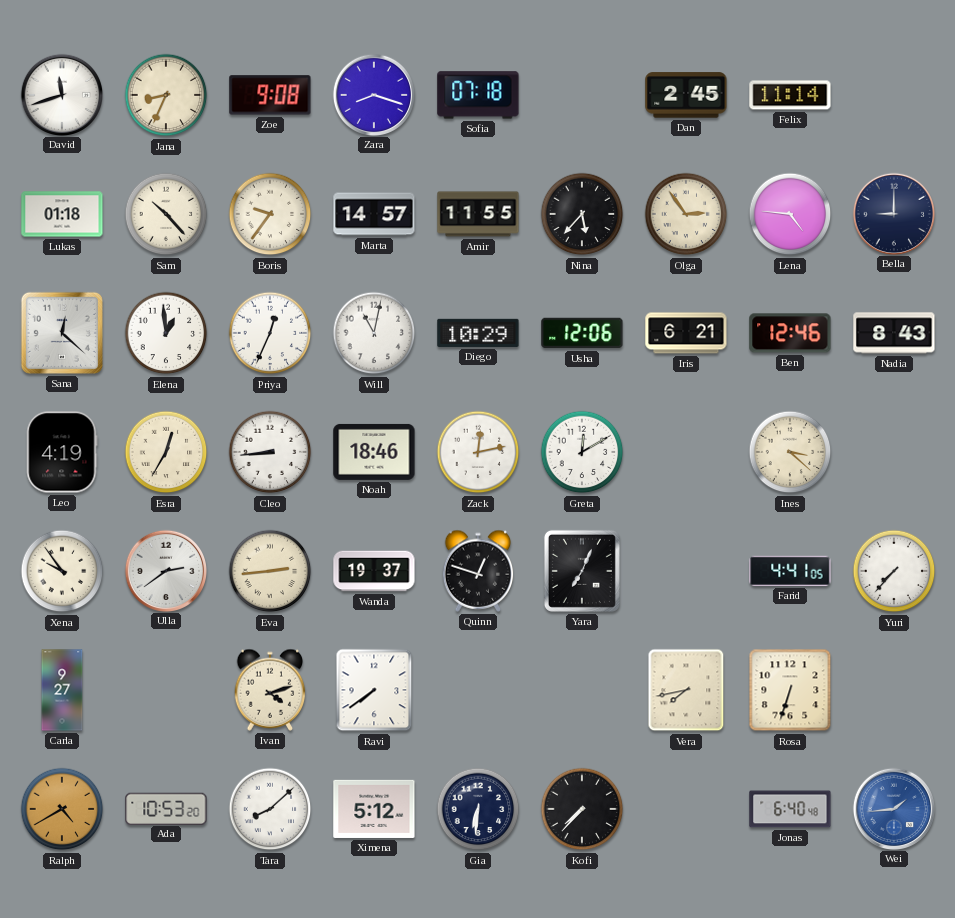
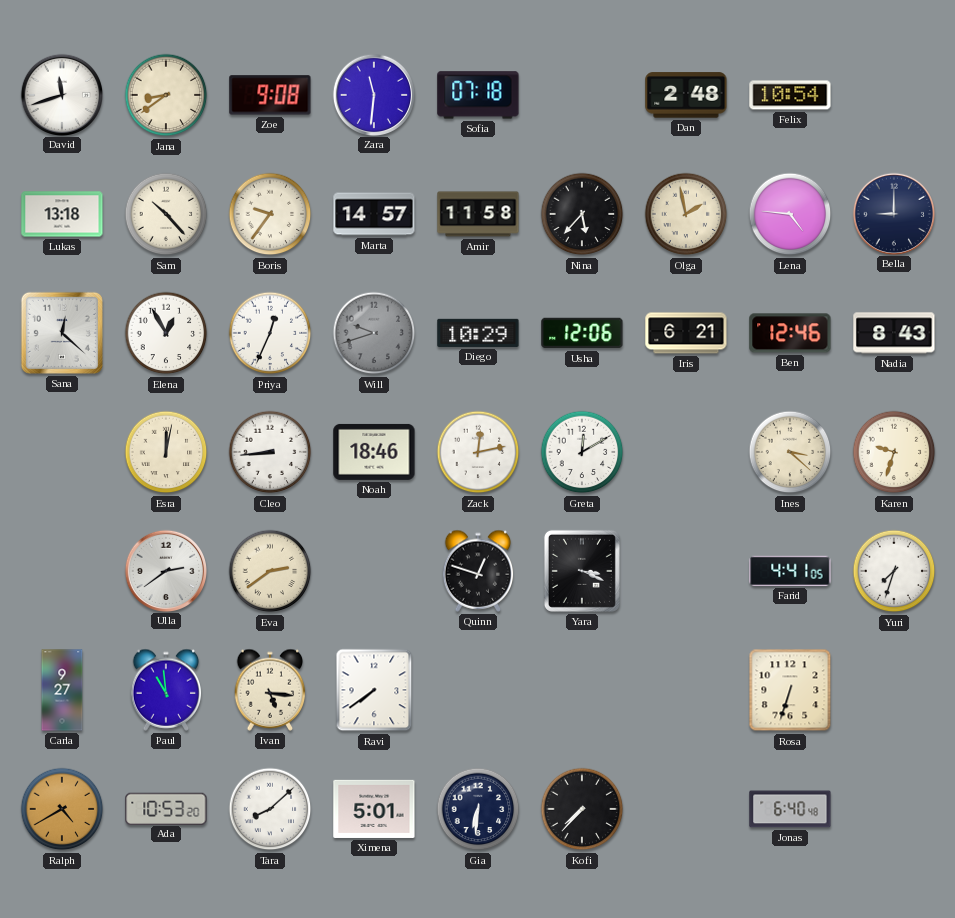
Jana: 8:34 -> 8:39
Zara: 8:18 -> 11:31
Dan: 2:45 -> 2:48
Felix: 11:14 -> 10:54
Lukas: 01:18 -> 13:18
Amir: 11:55 -> 11:58
Olga: 2:54 -> 1:58
Elena: 12:59 -> 12:55
Will: 11:02 -> 9:42
Will dial: white -> grey
Leo: 4:19 -> none
Esra: 12:35 -> 12:02
Karen: none -> 9:33
Xena: 9:54 -> none
Eva: 2:44 -> 2:39
Wanda: 19:37 -> none
Yara: 7:04 -> 3:19
Yuri: 7:37 -> 7:33
Paul: none -> 10:59
Ivan: 4:12 -> 5:16
Vera: 7:43 -> none
Ximena: 5:12 -> 5:01
Wei: 1:44 -> none
